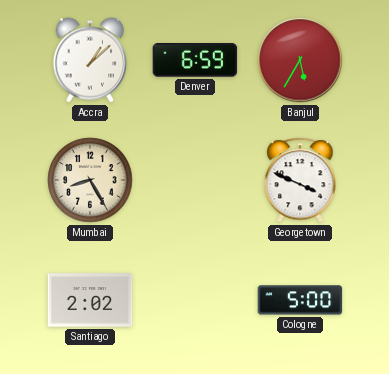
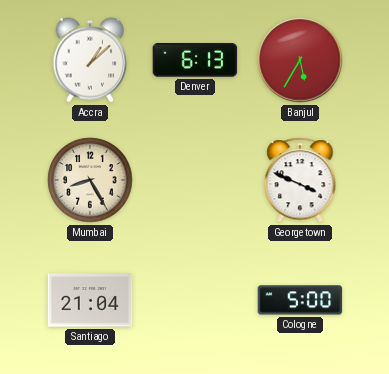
Denver: 6:59 -> 6:13
Santiago: 2:02 -> 21:04
